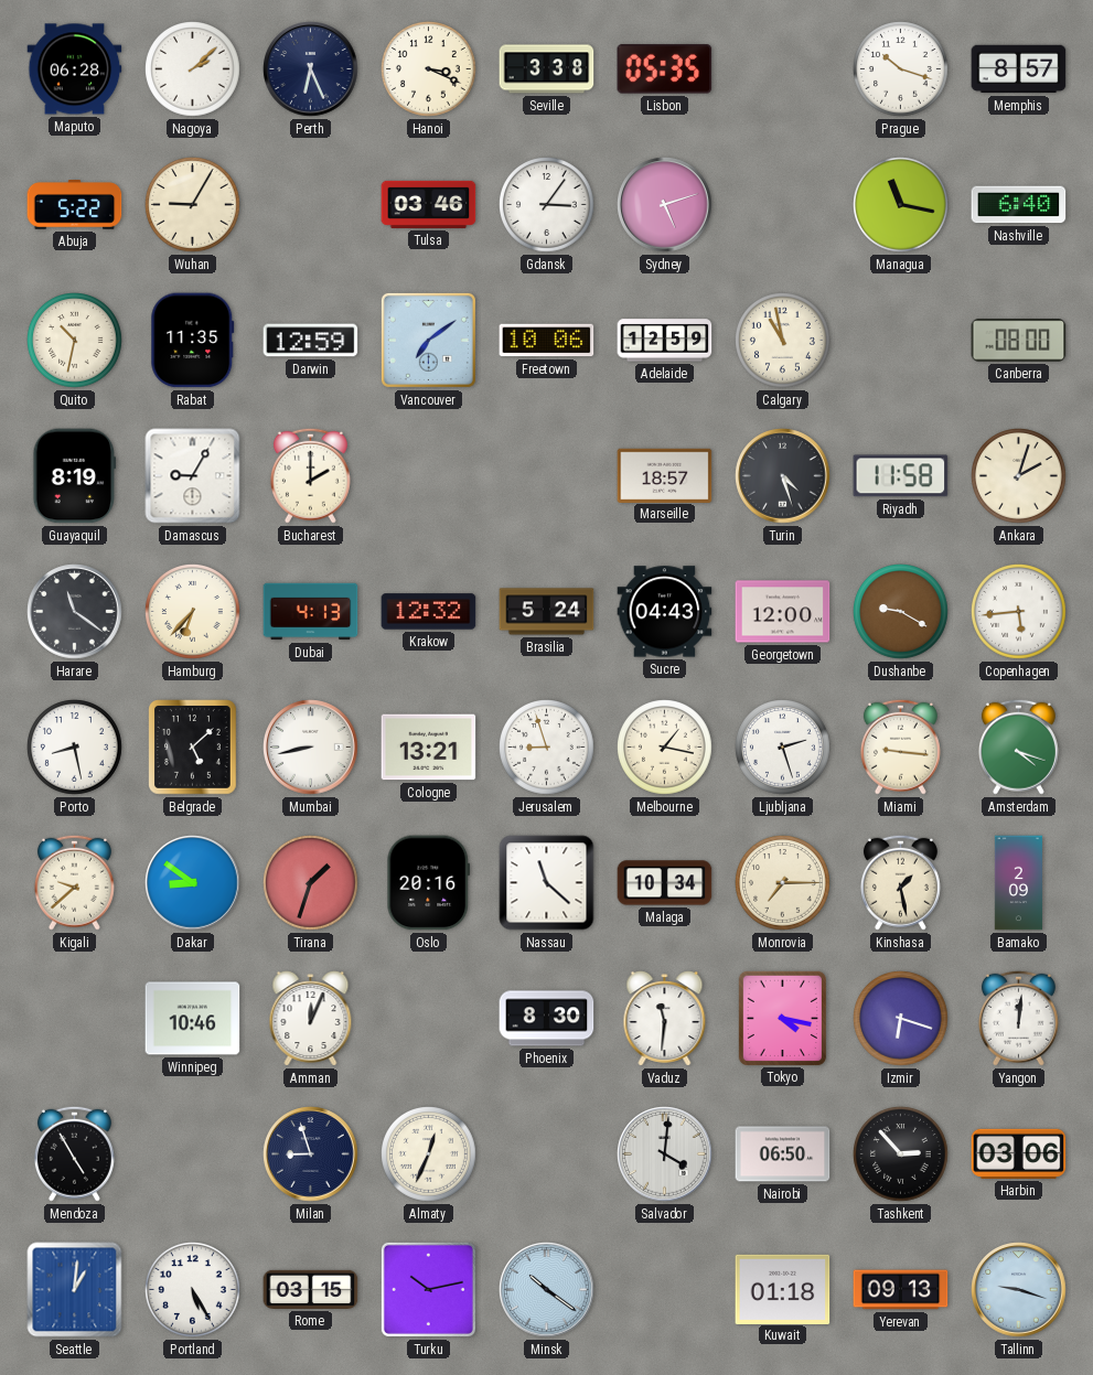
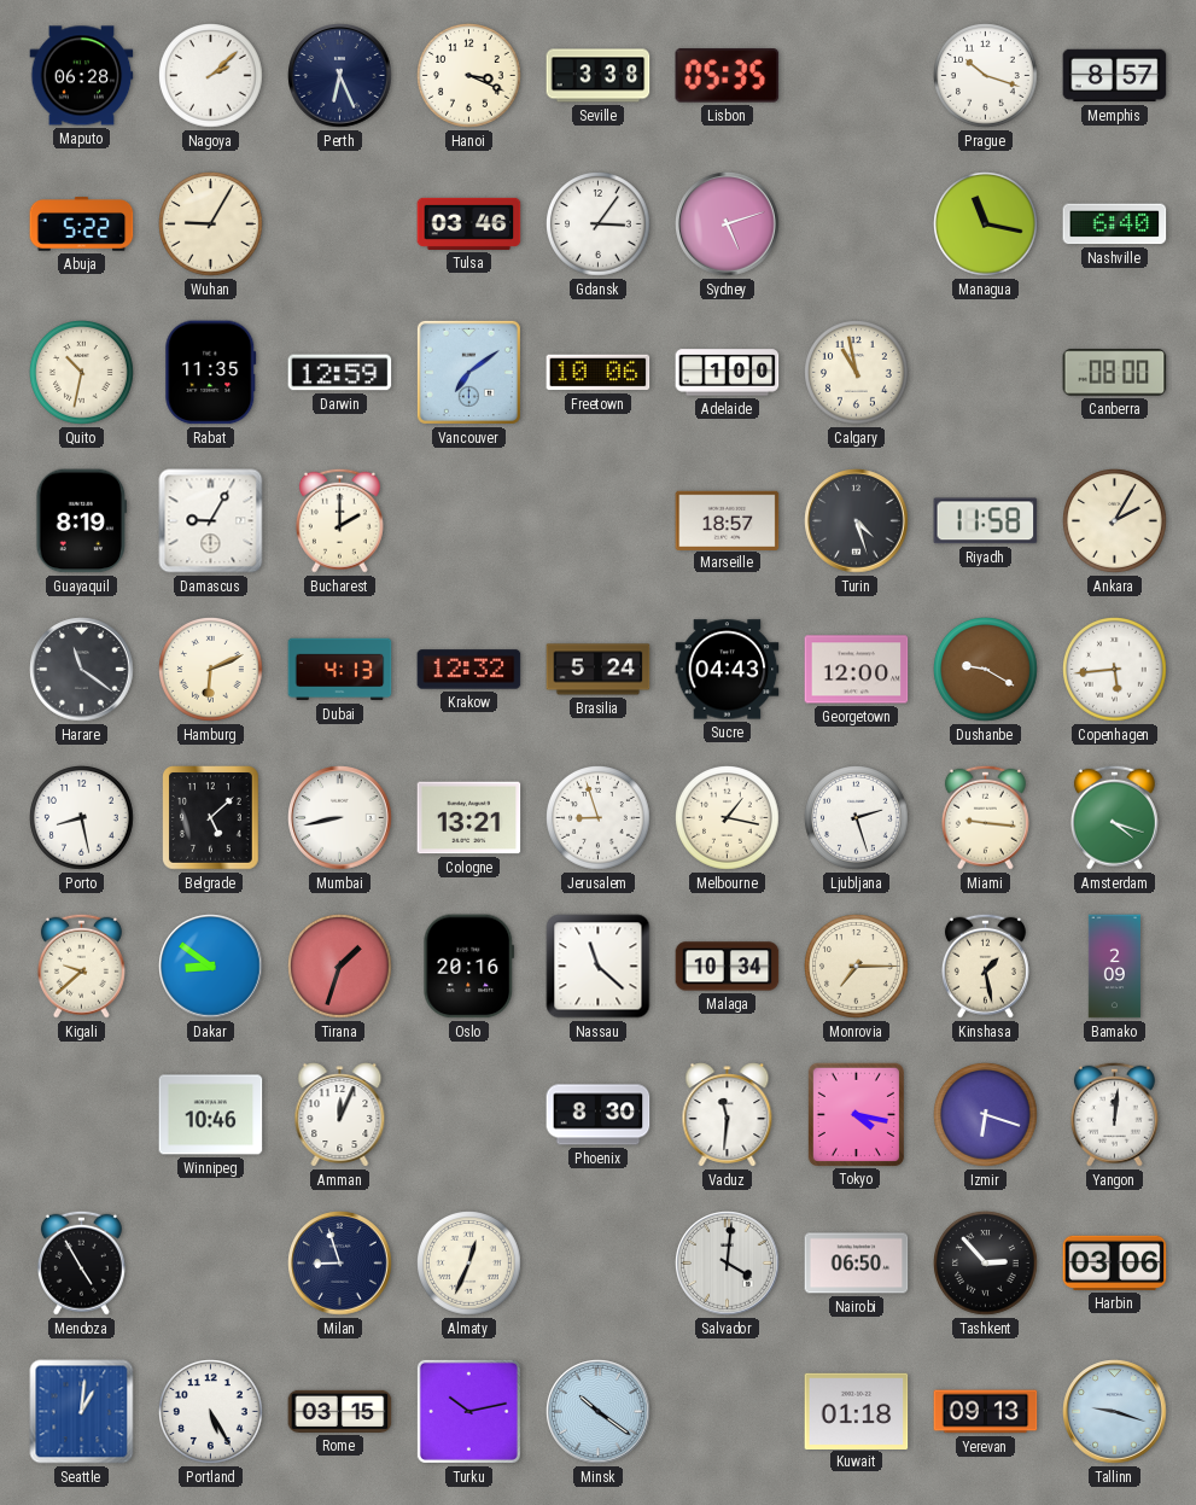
Adelaide: 12:59 -> 1:00
Ankara: 2:03 -> 2:05
Hamburg: 6:37 -> 6:11
